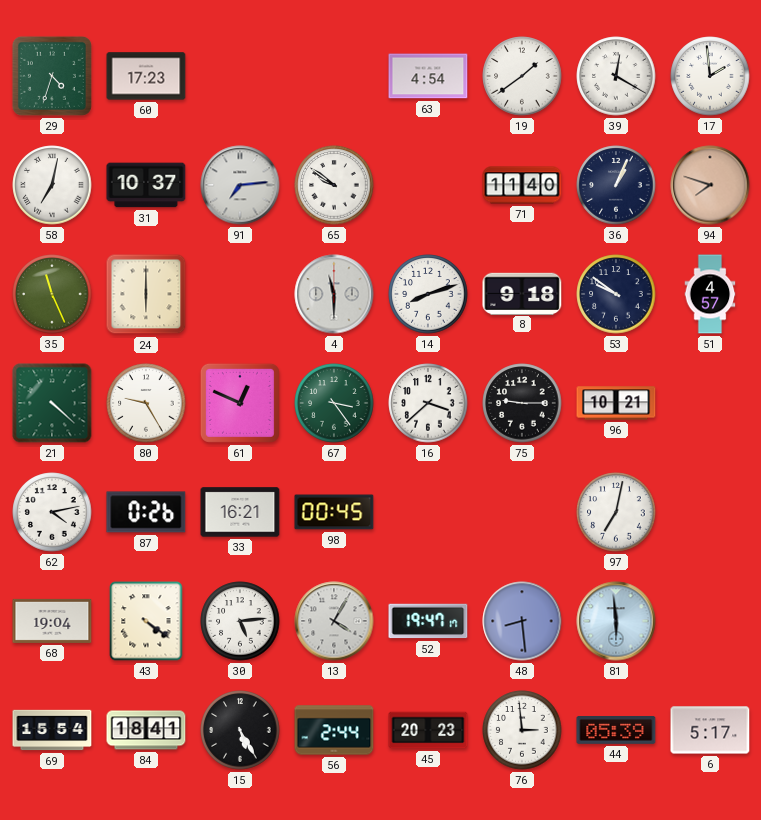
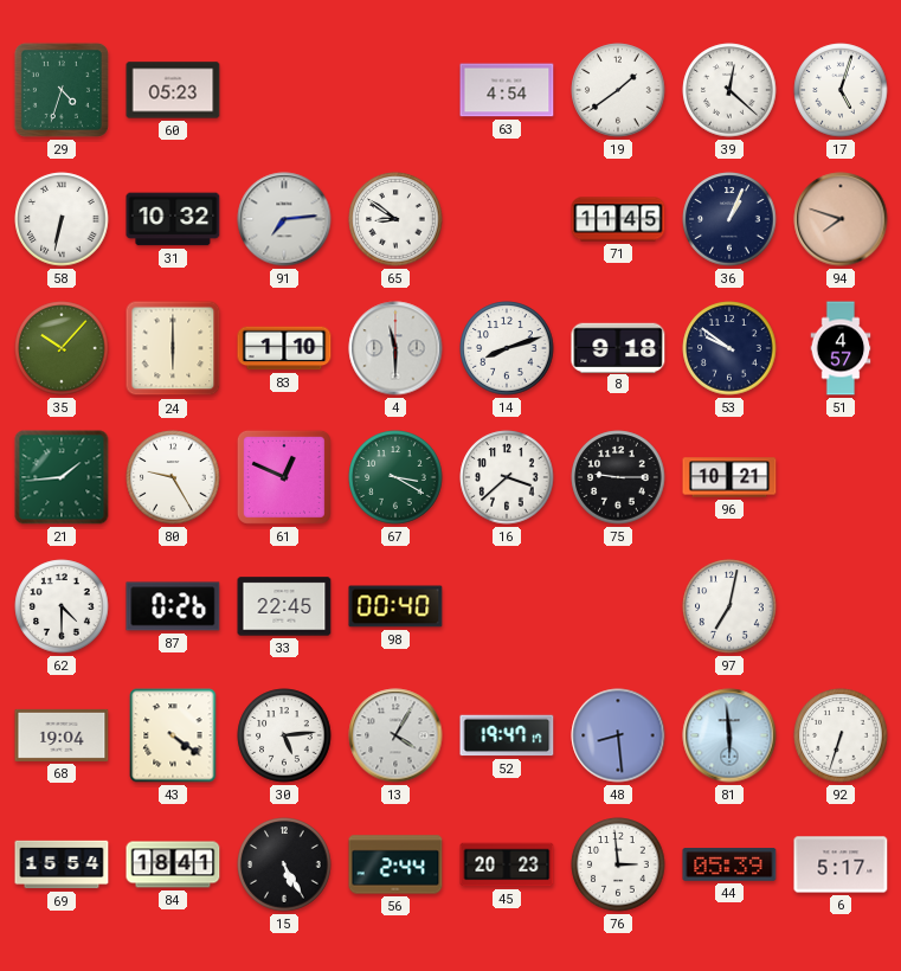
60: 17:23 -> 05:23
39: 12:20 -> 12:22
17: 1:59 -> 5:03
58: 7:02 -> 6:32
31: 10:37 -> 10:32
65: 9:51 -> 8:51
71: 11:40 -> 11:45
35: 11:26 -> 10:07
83: none -> 1:10
21: 4:22 -> 1:44
67: 3:24 -> 3:20
62: 4:13 -> 4:30
33: 16:21 -> 22:45
98: 00:45 -> 00:40
92: none -> 6:33
